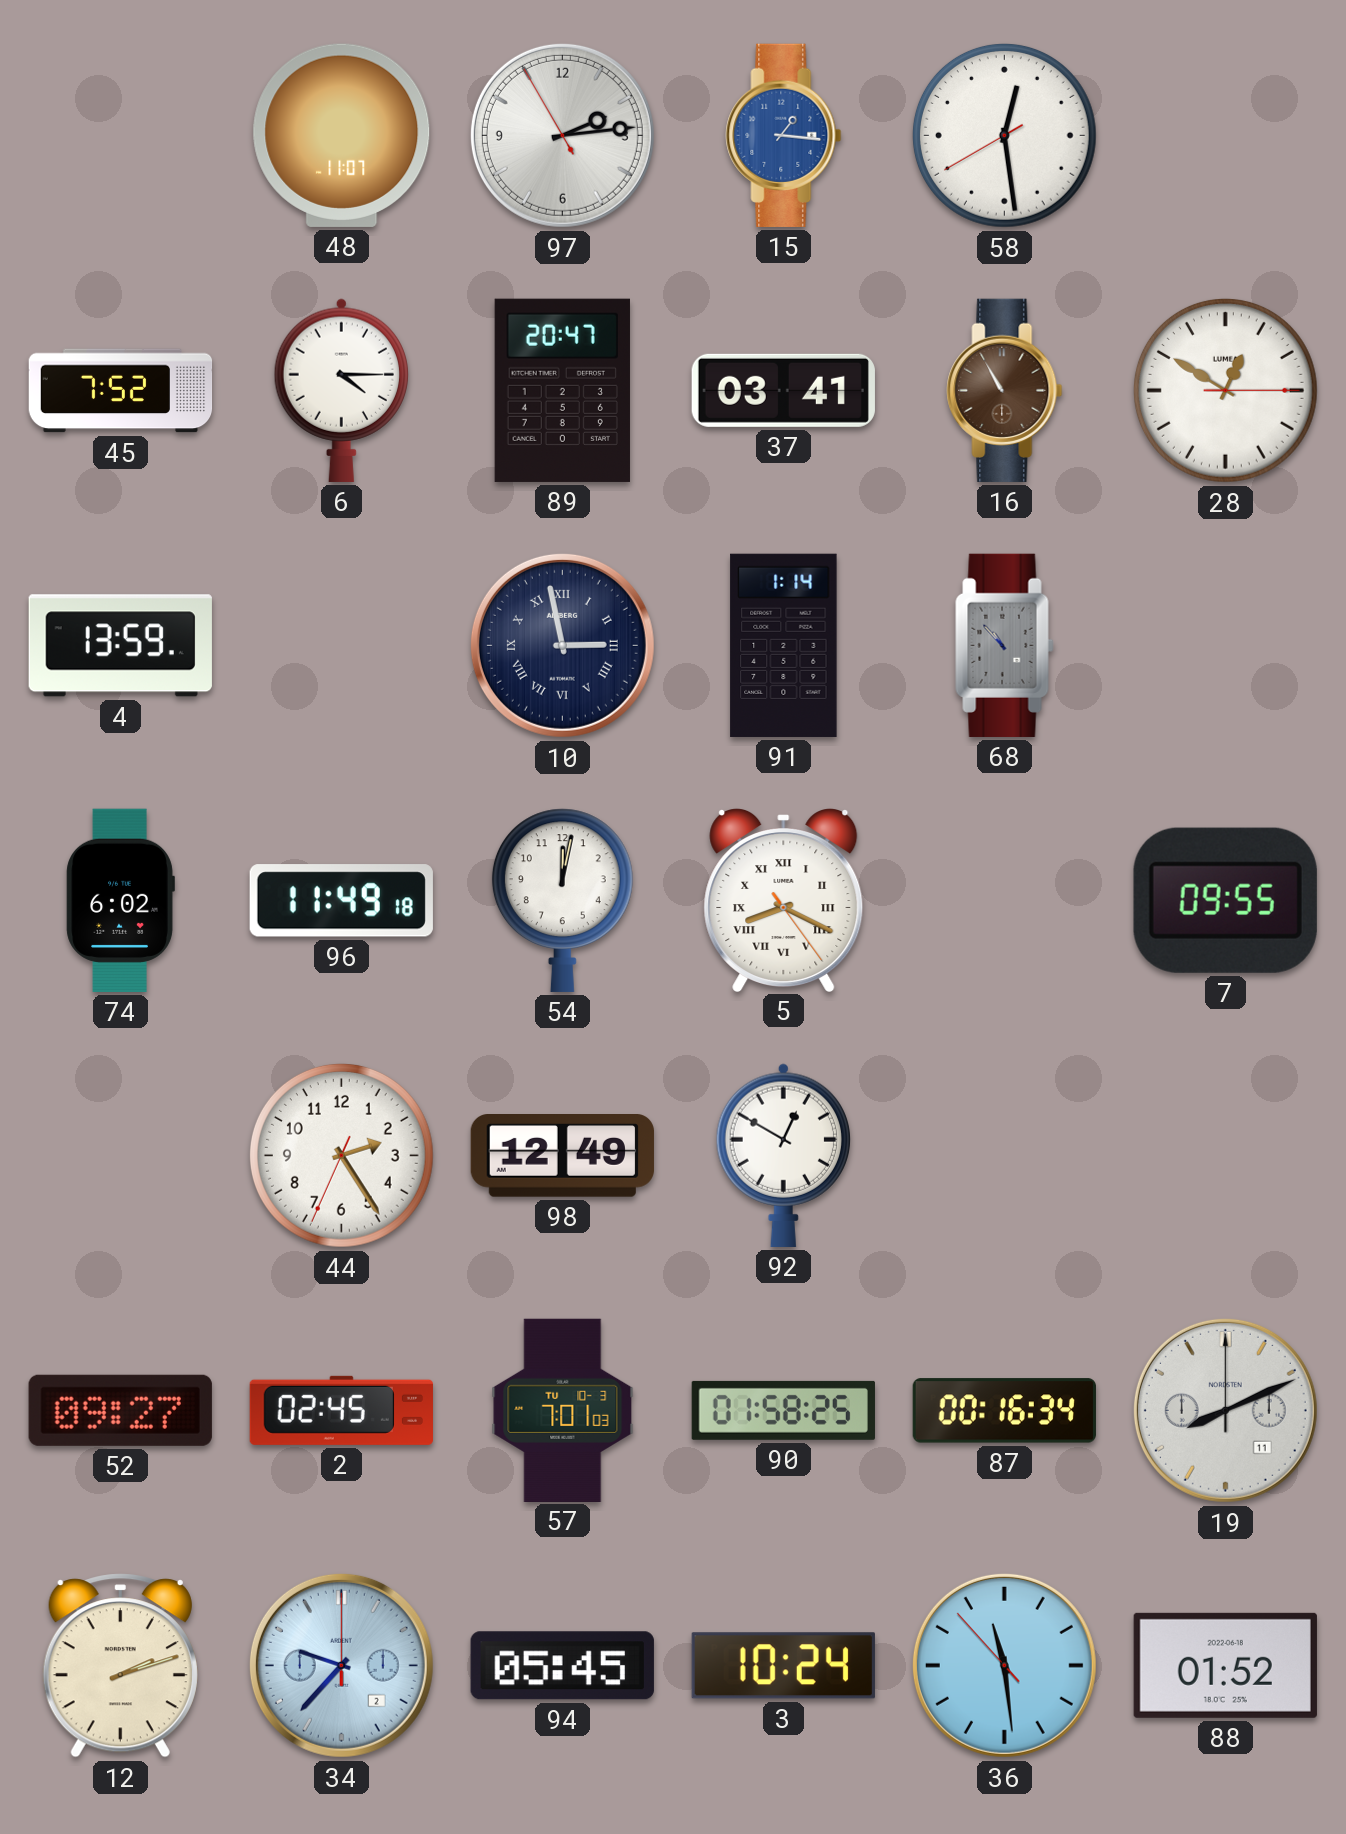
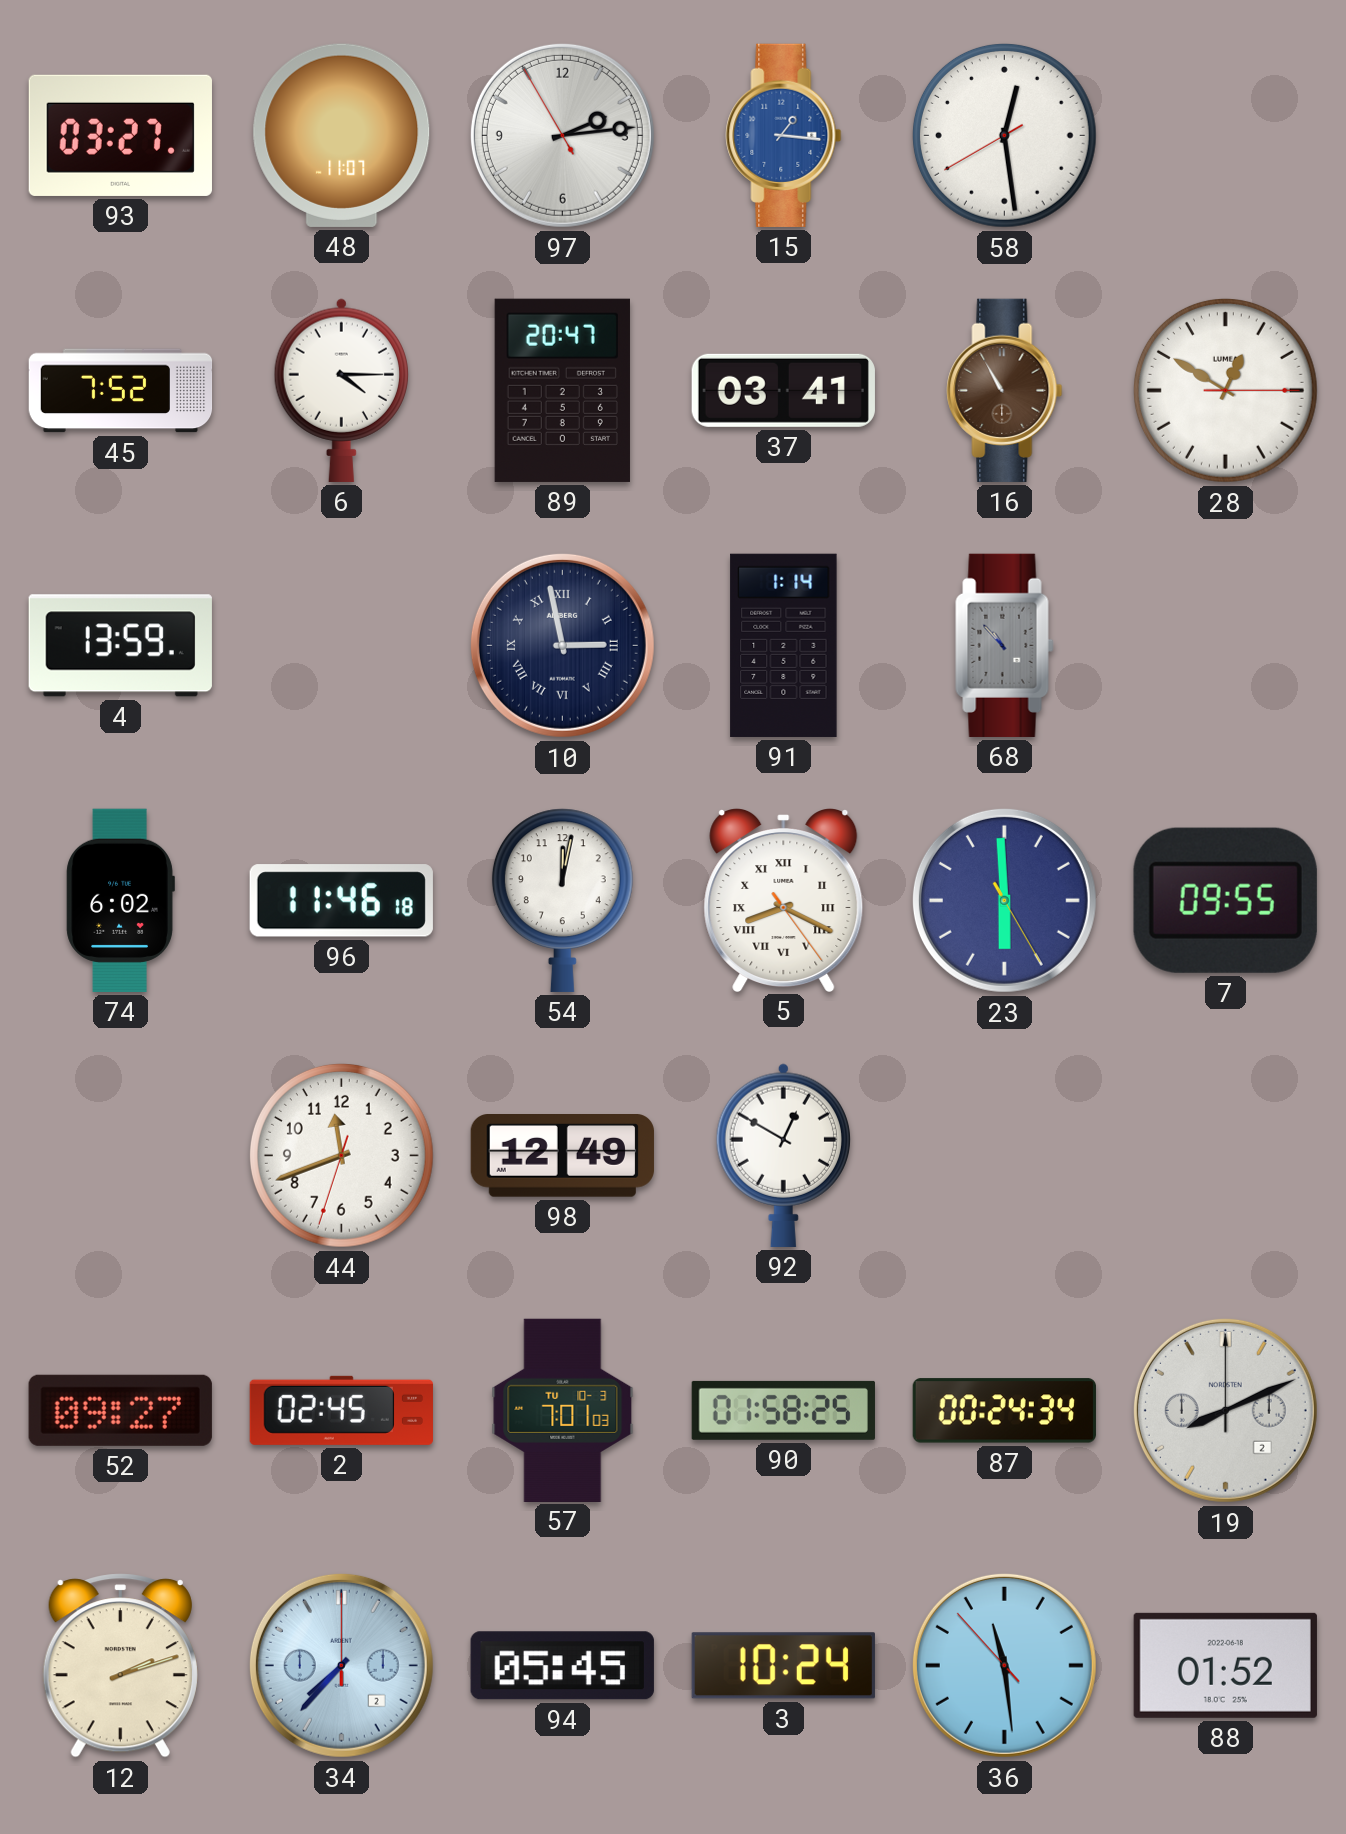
93: none -> 03:27
96: 11:49 -> 11:46
23: none -> 5:59
44: 2:24 -> 11:41
87: 00:16 -> 00:24
19 date: 11 -> 2
34: 9:37 -> 7:37
